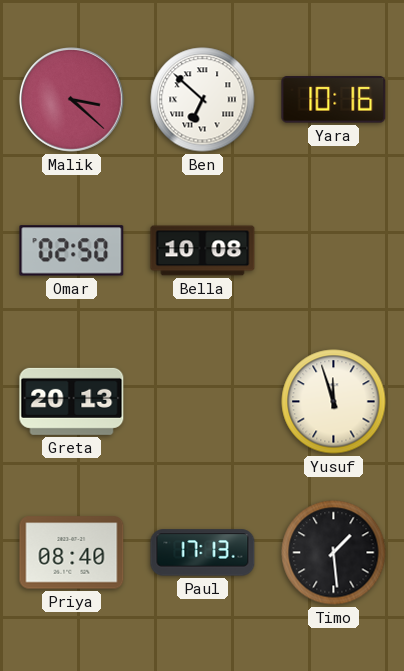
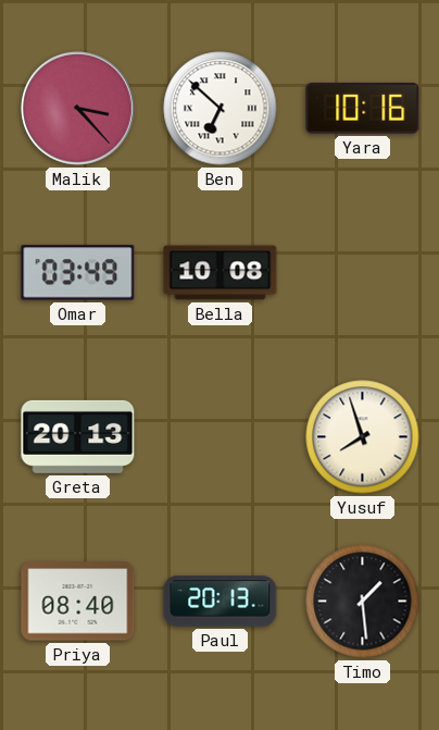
Malik: 3:22 -> 3:23
Omar: 02:50 -> 03:49
Yusuf: 11:57 -> 7:57
Paul: 17:13 -> 20:13
